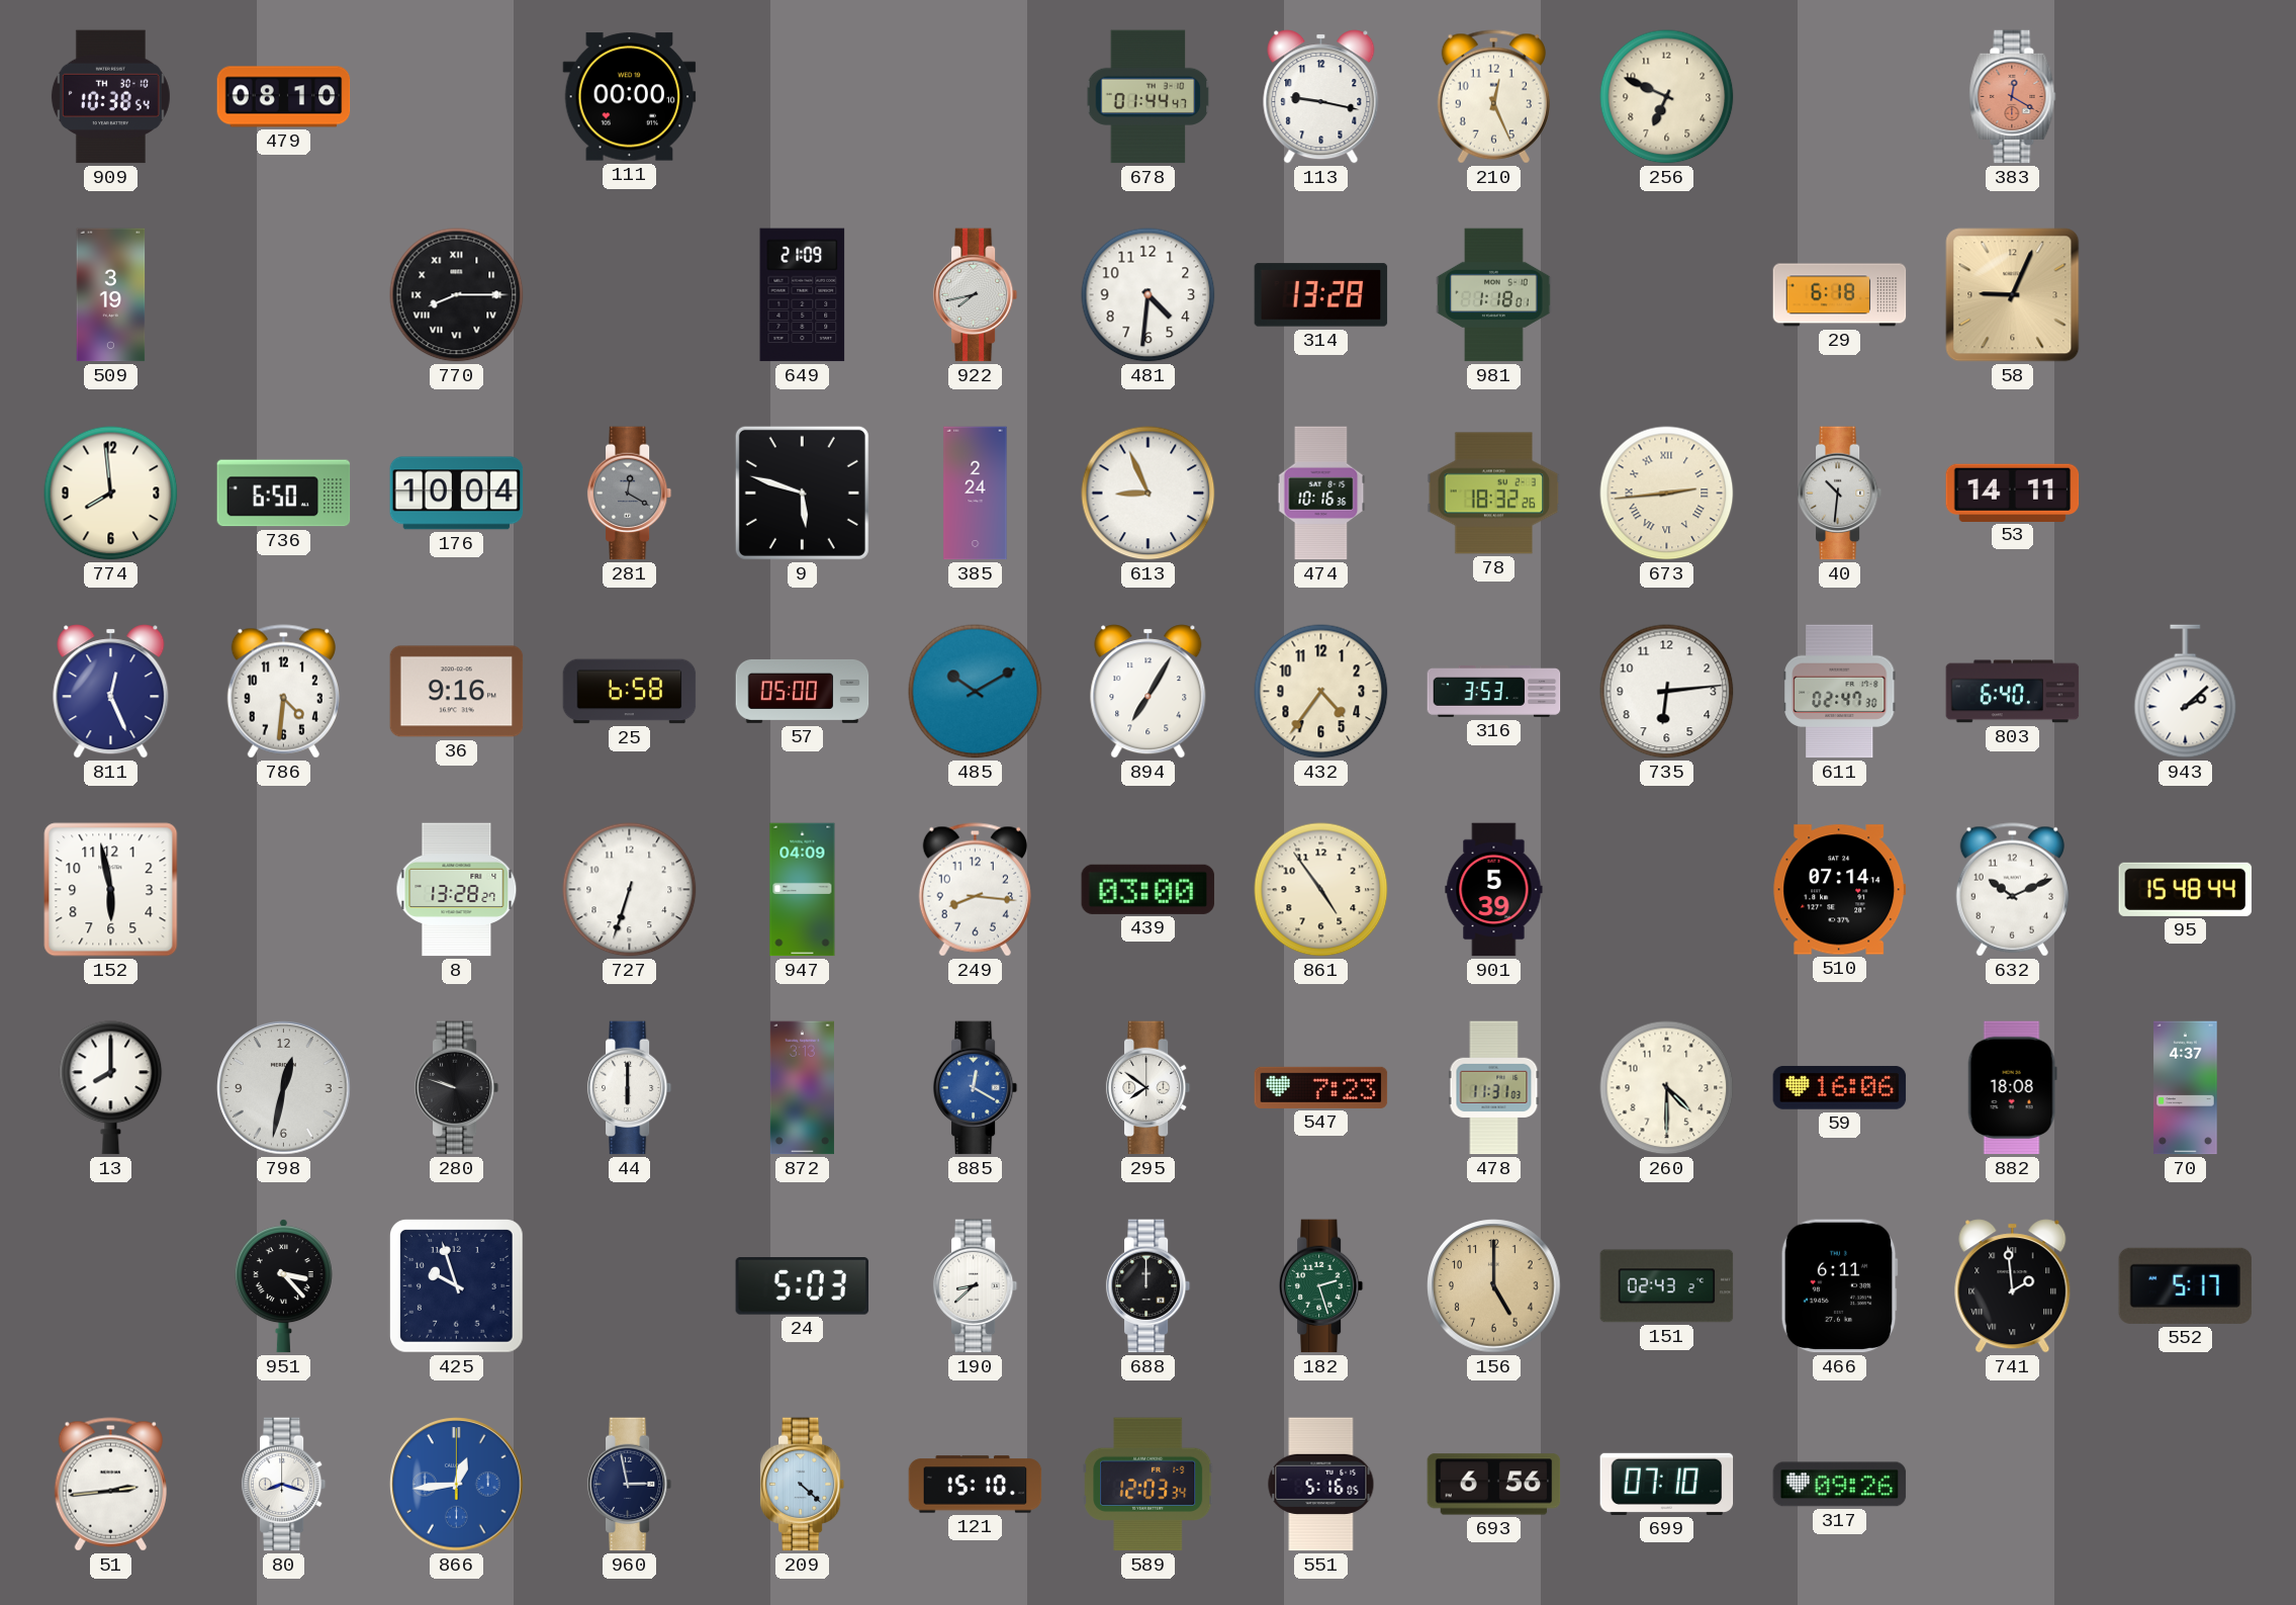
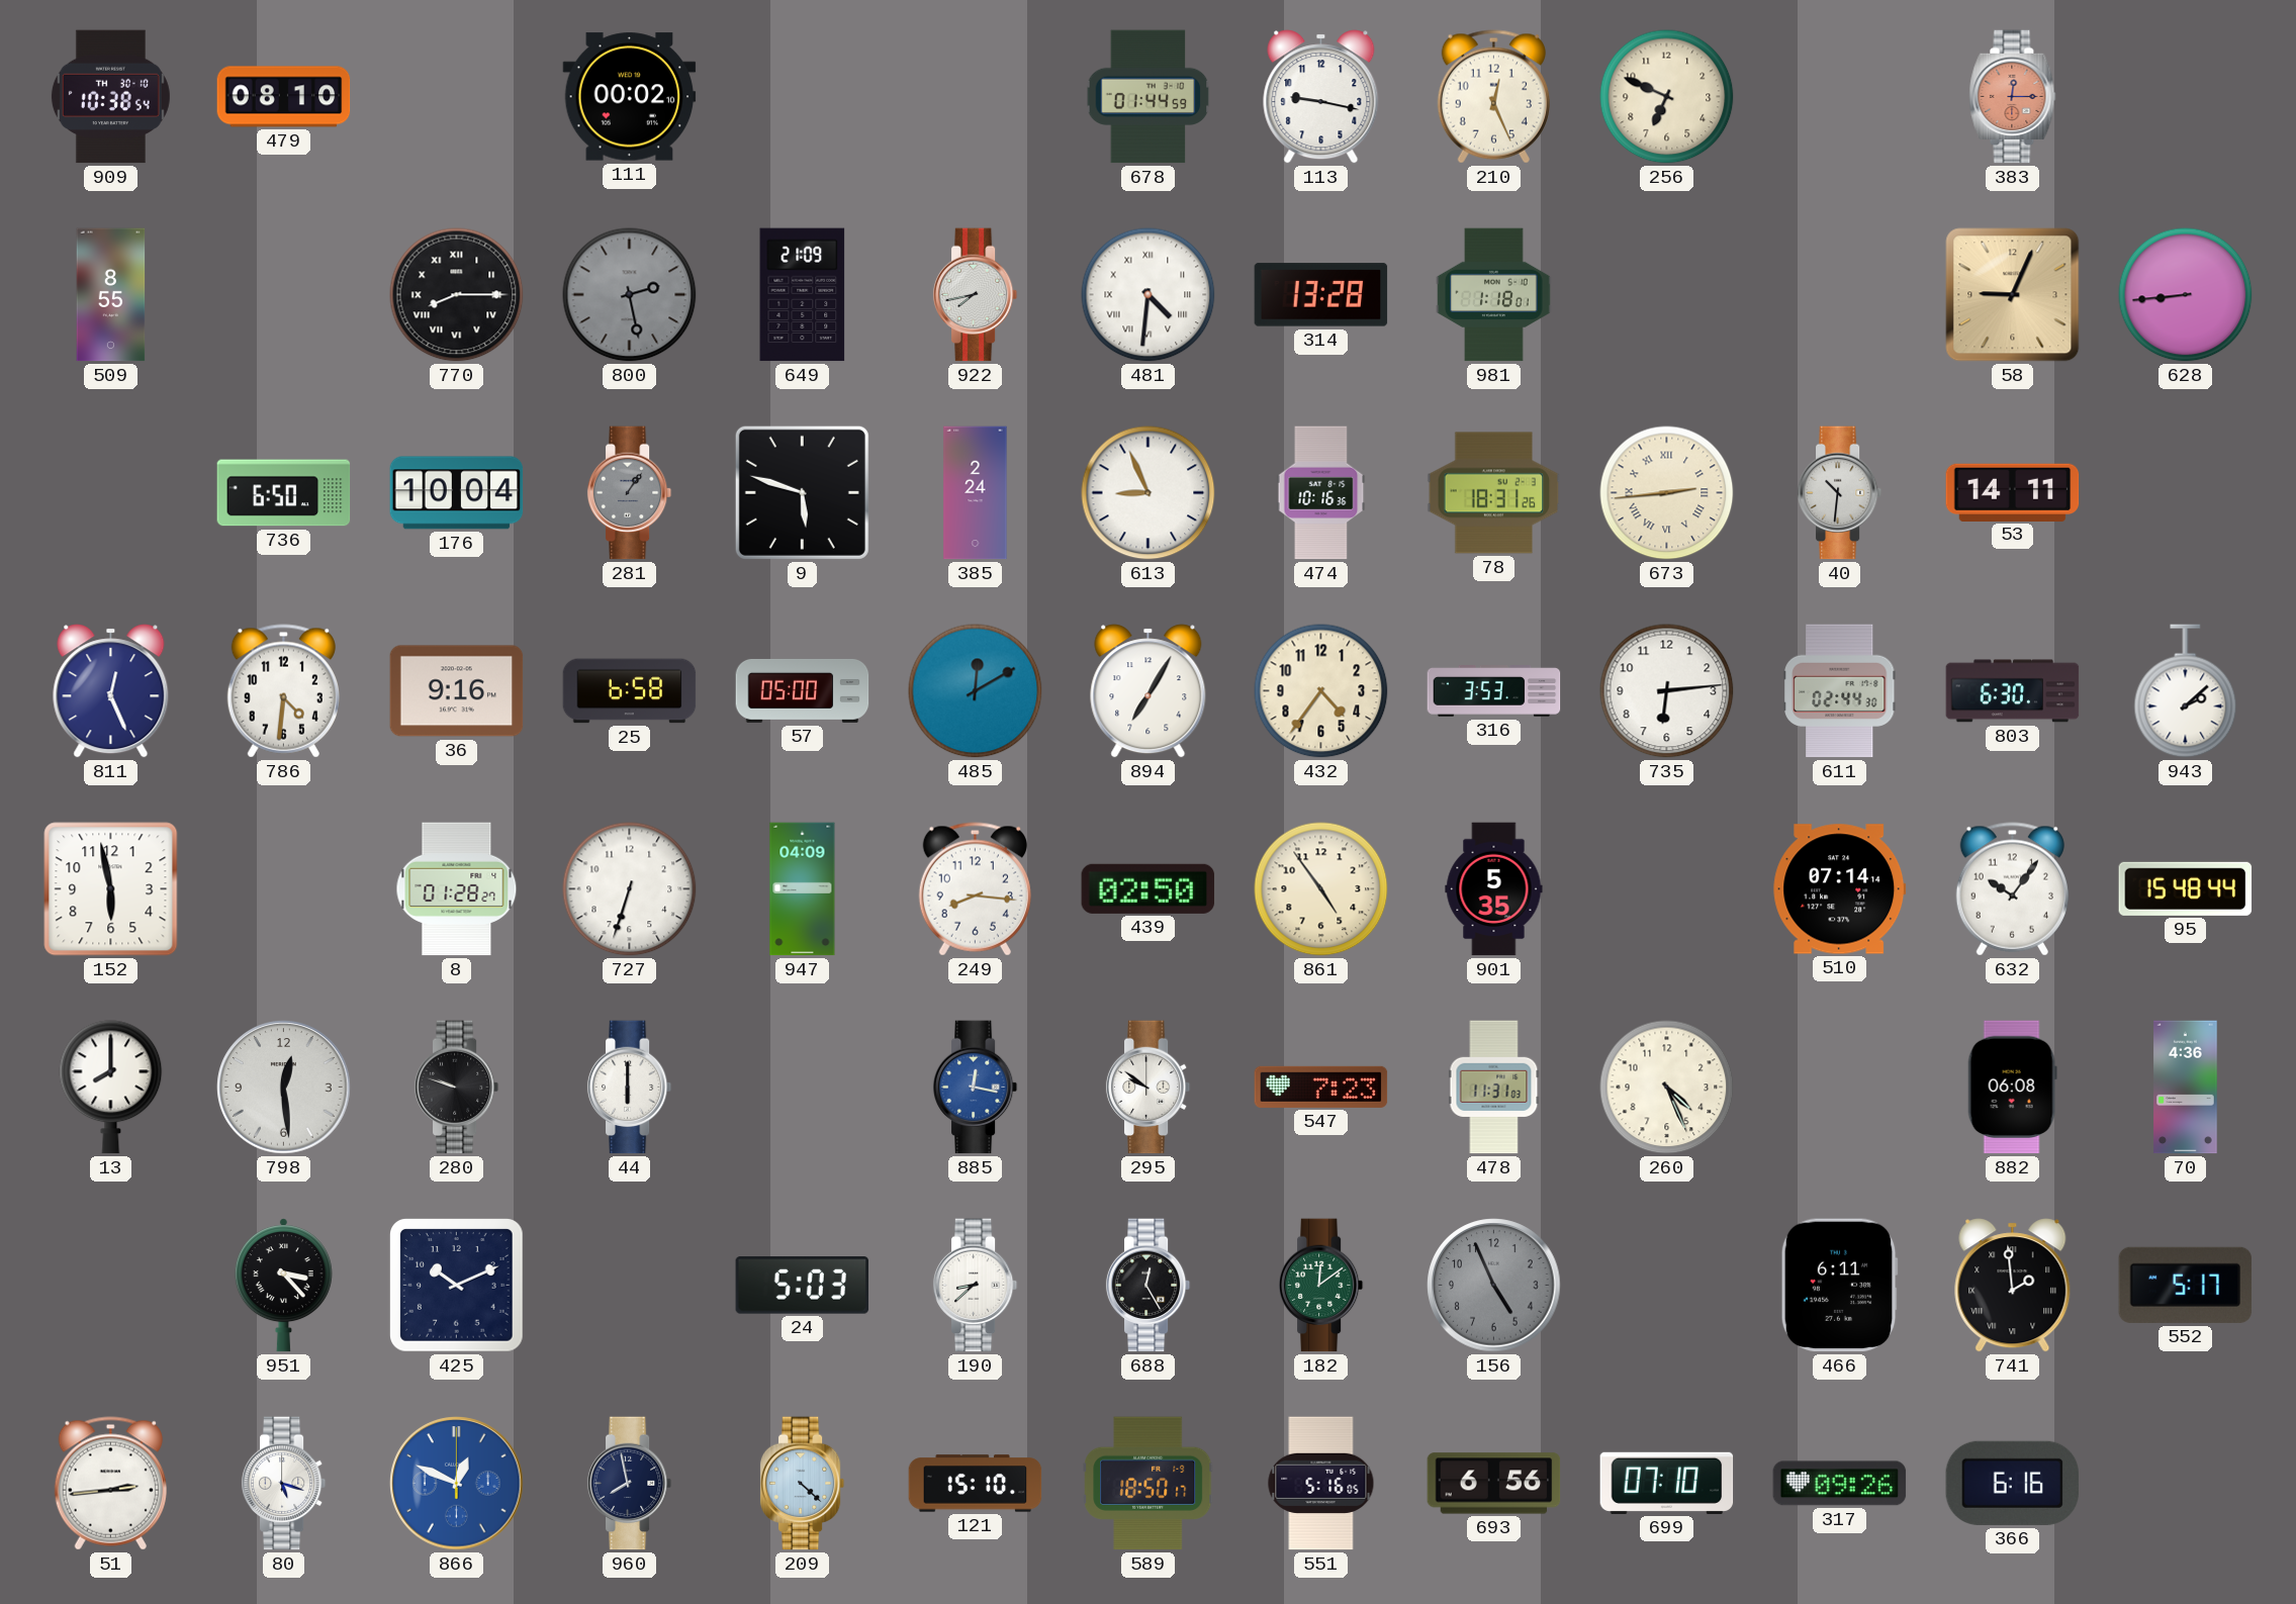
111: 00:00 -> 00:02
678: 01:44:47 -> 01:44:59
383: 12:20 -> 12:15
509: 3:19 -> 8:55
800: none -> 2:28
481 numerals: Arabic -> Roman
29: 6:18 -> none
628: none -> 8:44
774: 7:59 -> none
281: 12:20 -> 1:06
78: 18:32 -> 18:31
485: 10:10 -> 12:10
611: 02:47 -> 02:44
803: 6:40 -> 6:30
8: 13:28 -> 01:28
439: 03:00 -> 02:50
901: 5:39 -> 5:35
632: 10:11 -> 10:06
798: 12:32 -> 12:29
872: 3:13 -> none
885: 12:20 -> 12:17
295: 7:51 -> 9:51
260: 4:30 -> 4:26
59: 16:06 -> none
882: 18:08 -> 06:08
70: 4:37 -> 4:36
425: 9:57 -> 10:11
688: 12:00 -> 12:25
182: 2:27 -> 12:09
156: 5:00 -> 4:56
156 dial: champagne -> grey
151: 02:43 -> none
80: 8:18 -> 5:18
866: 12:44 -> 12:49
960: 2:58 -> 7:58
589: 12:03 -> 18:50
366: none -> 6:16
